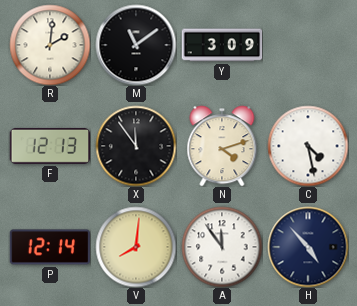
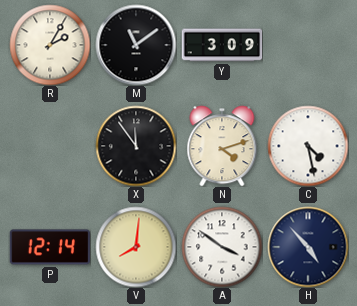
R: 2:01 -> 2:05
F: 12:13 -> none
A: 11:54 -> 3:51
